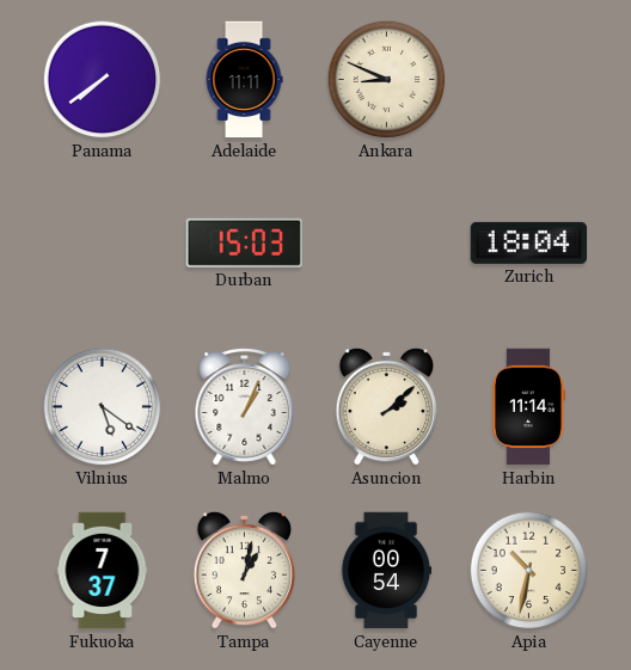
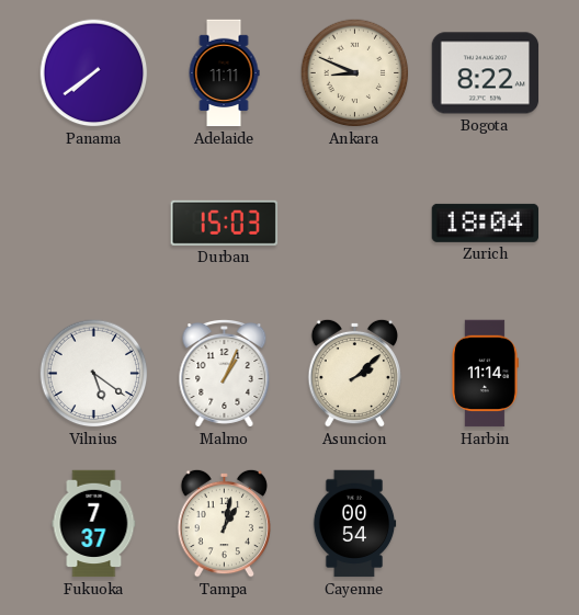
Bogota: none -> 8:22
Apia: 10:32 -> none
